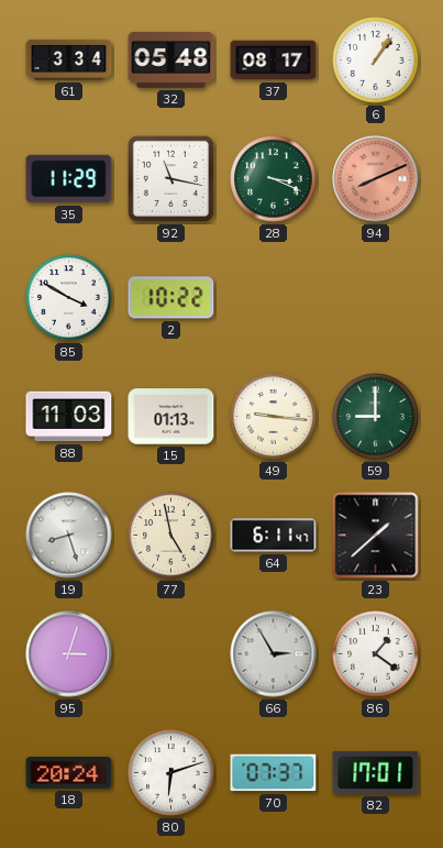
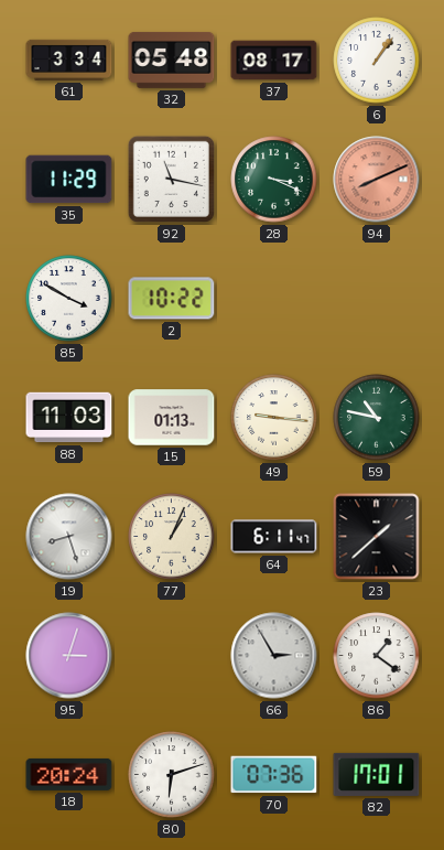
59: 9:00 -> 10:47
77: 4:58 -> 1:04
70: 07:37 -> 07:36
